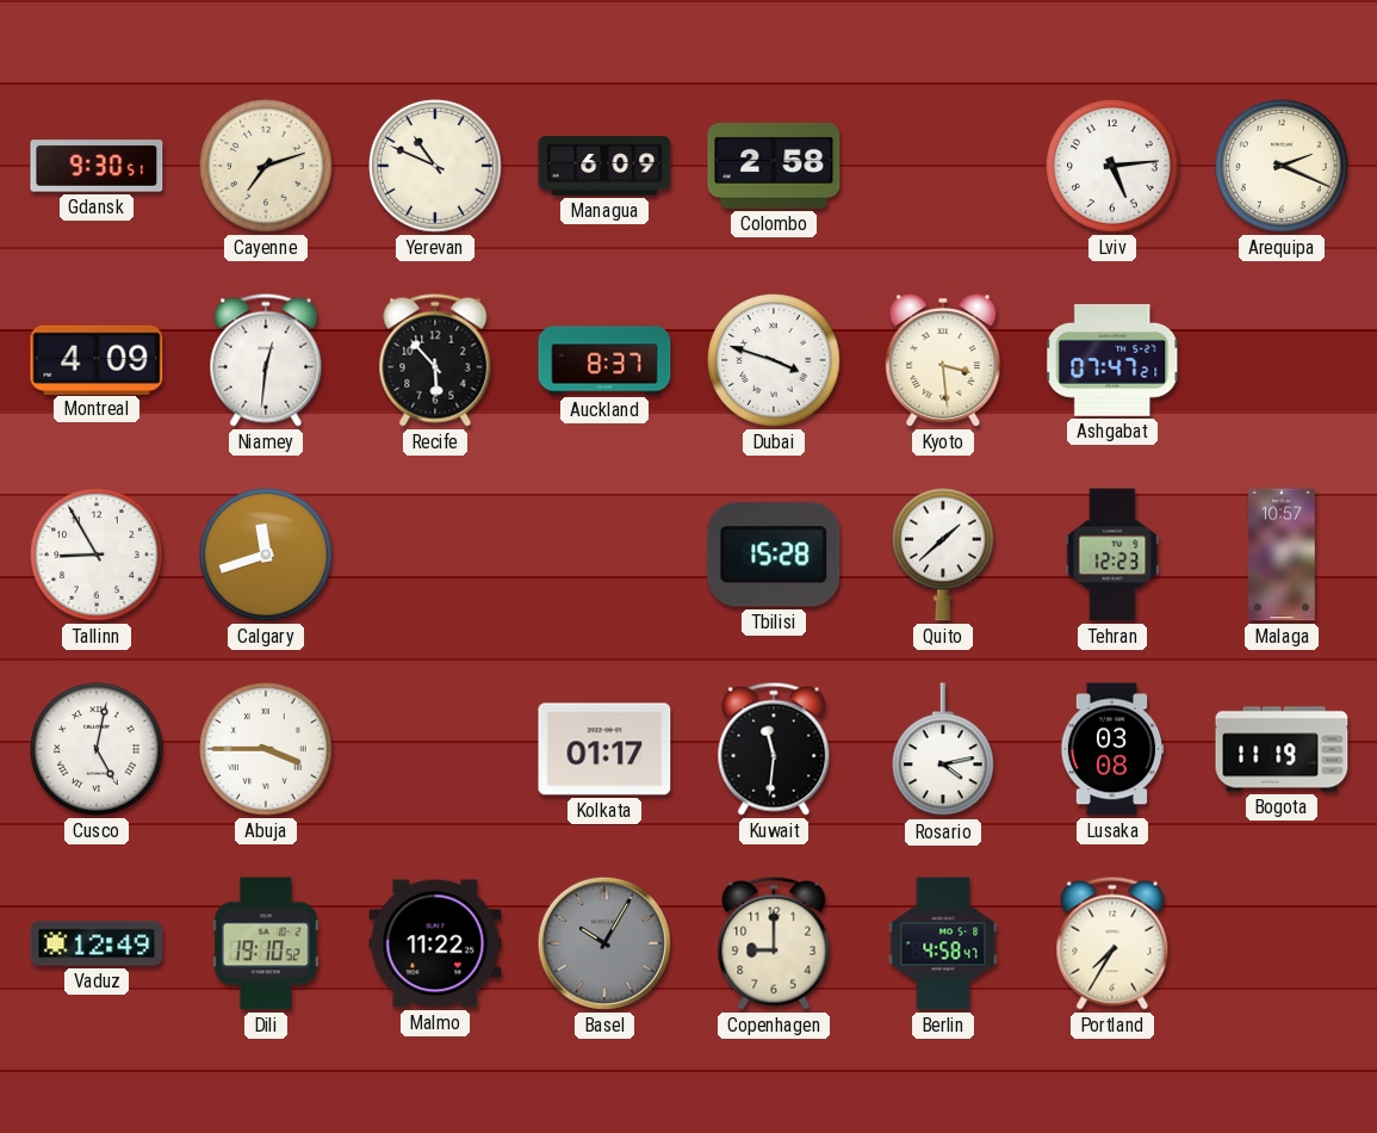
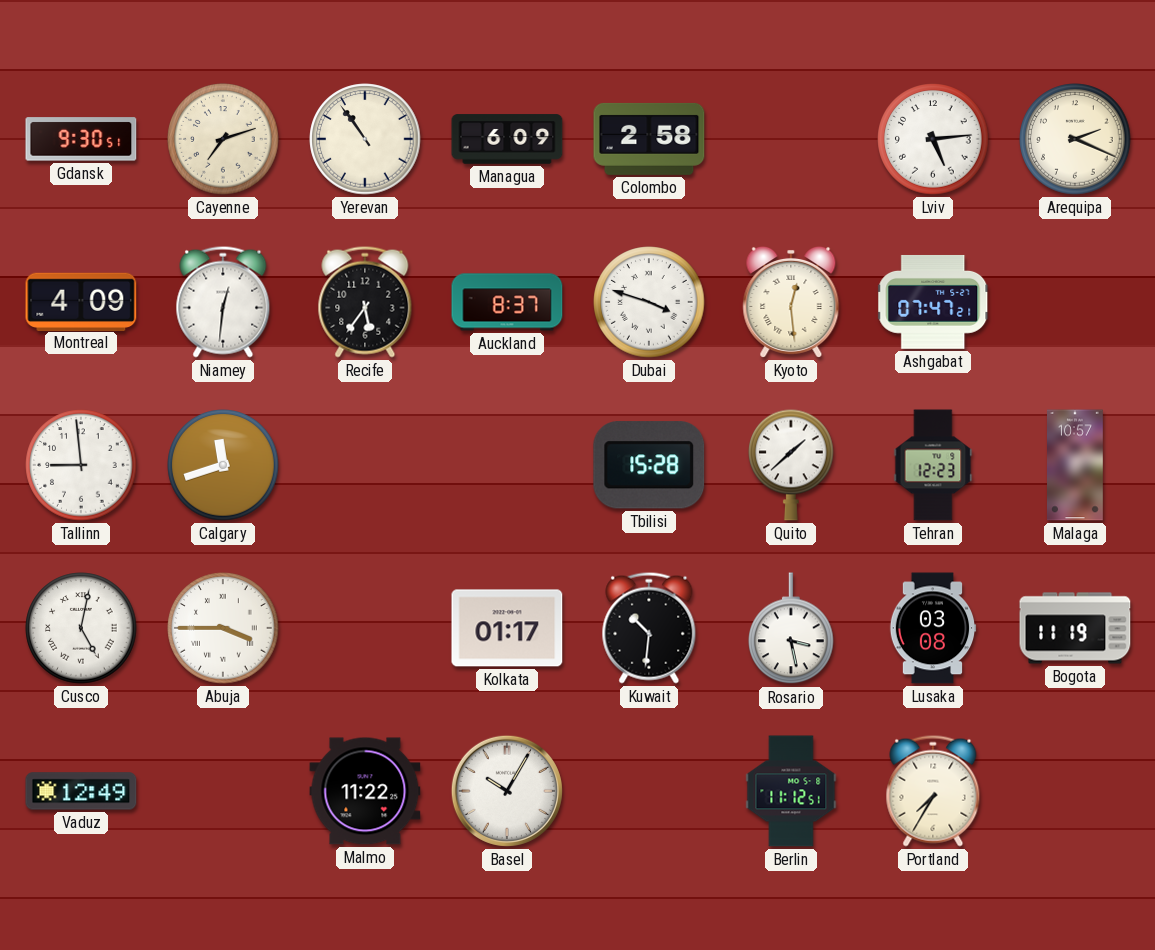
Yerevan: 10:49 -> 10:54
Recife: 5:53 -> 5:36
Kyoto: 3:29 -> 12:29
Tallinn: 8:55 -> 8:59
Kuwait: 11:31 -> 10:31
Rosario: 4:13 -> 3:28
Dili: 19:10 -> none
Basel dial: grey -> white
Copenhagen: 9:00 -> none
Berlin: 4:58 -> 11:12
